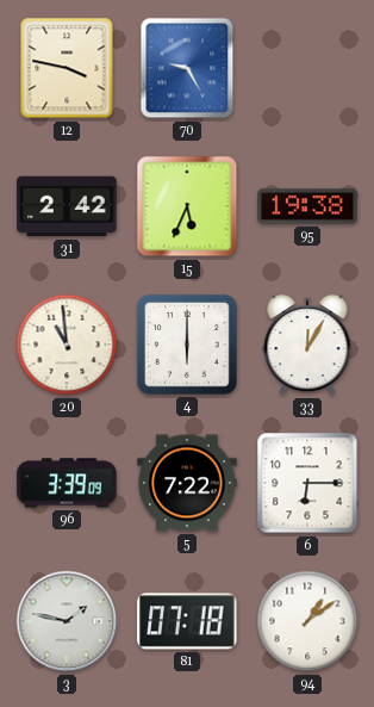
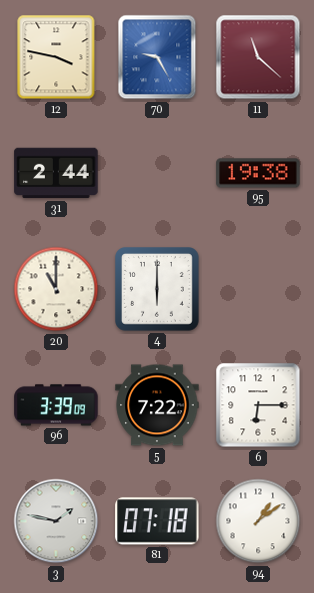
11: none -> 11:22
31: 2:42 -> 2:44
15: 5:34 -> none
20: 10:59 -> 11:00
33: 12:05 -> none
